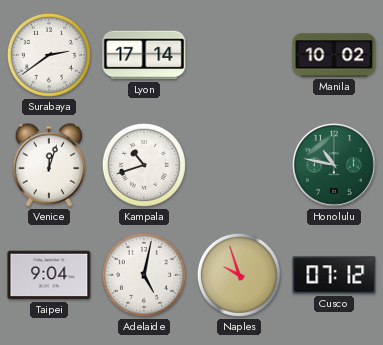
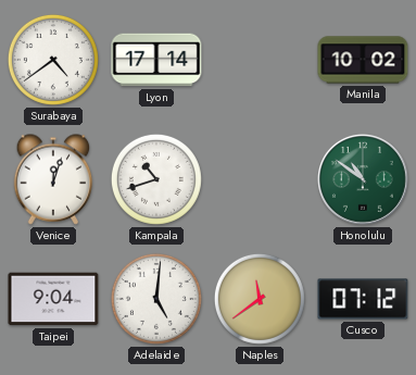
Surabaya: 2:39 -> 4:39
Honolulu: 10:47 -> 10:51
Adelaide: 5:02 -> 5:01
Naples: 9:57 -> 11:39
